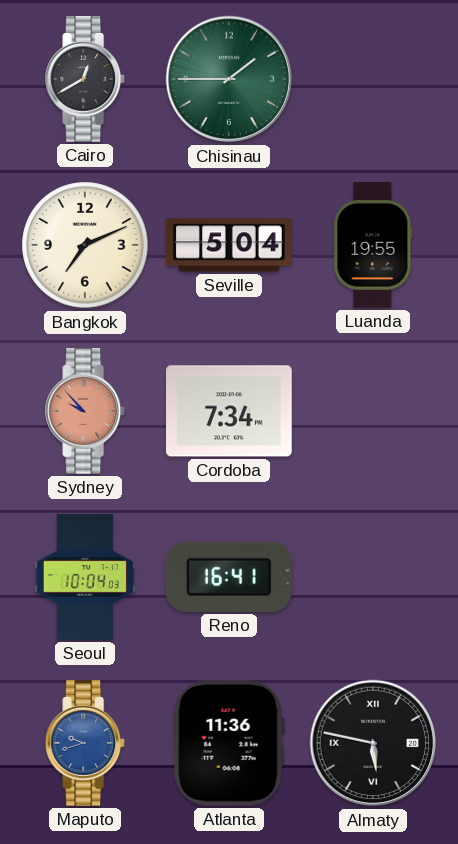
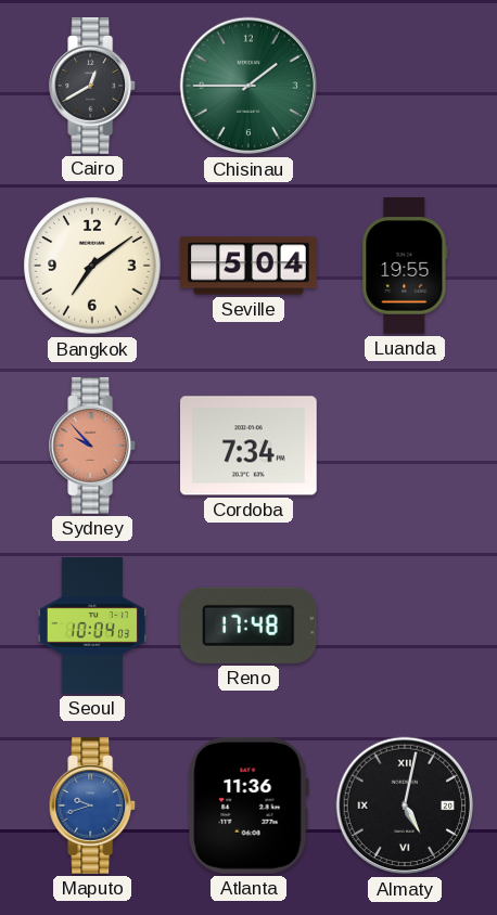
Bangkok: 7:11 -> 7:09
Reno: 16:41 -> 17:48
Almaty: 5:47 -> 5:02
